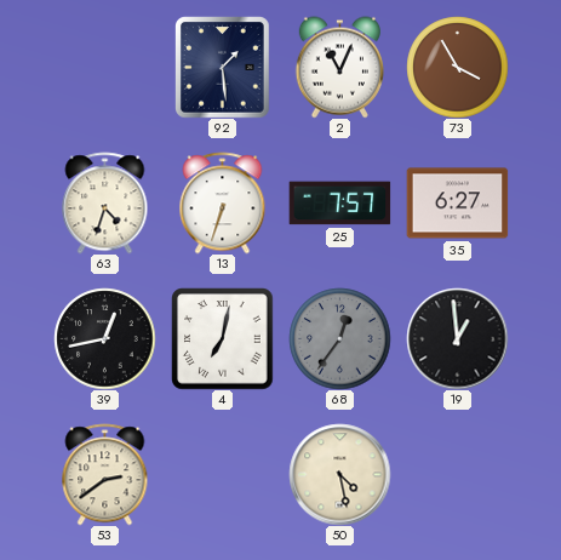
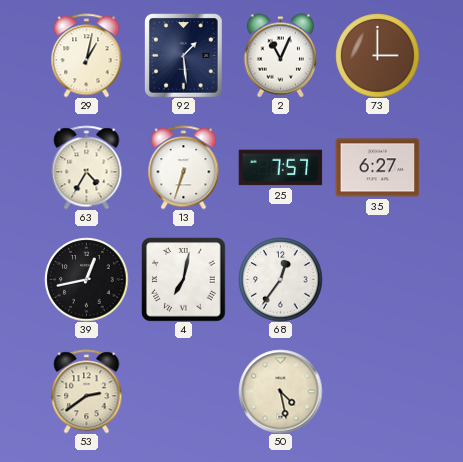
29: none -> 1:02
73: 3:55 -> 3:00
63: 4:33 -> 4:35
68 dial: grey -> white
19: 12:59 -> none
